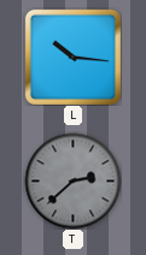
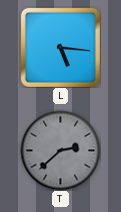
L: 10:16 -> 5:16
